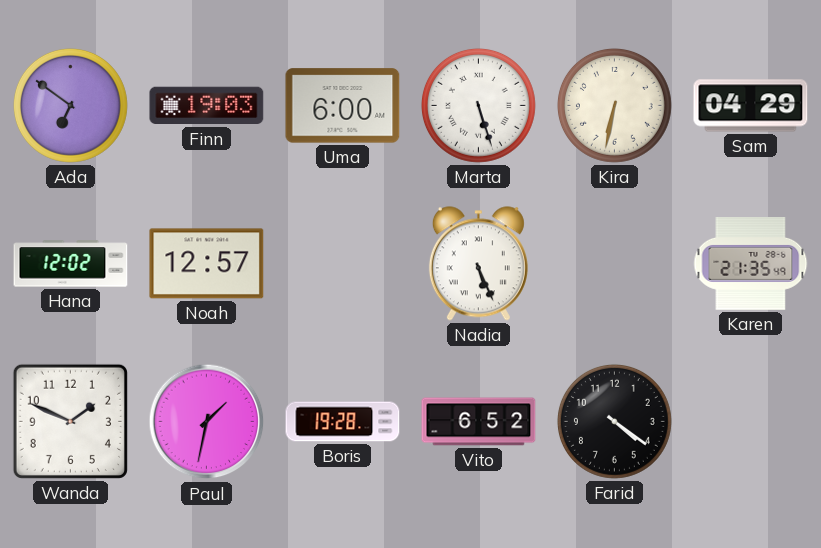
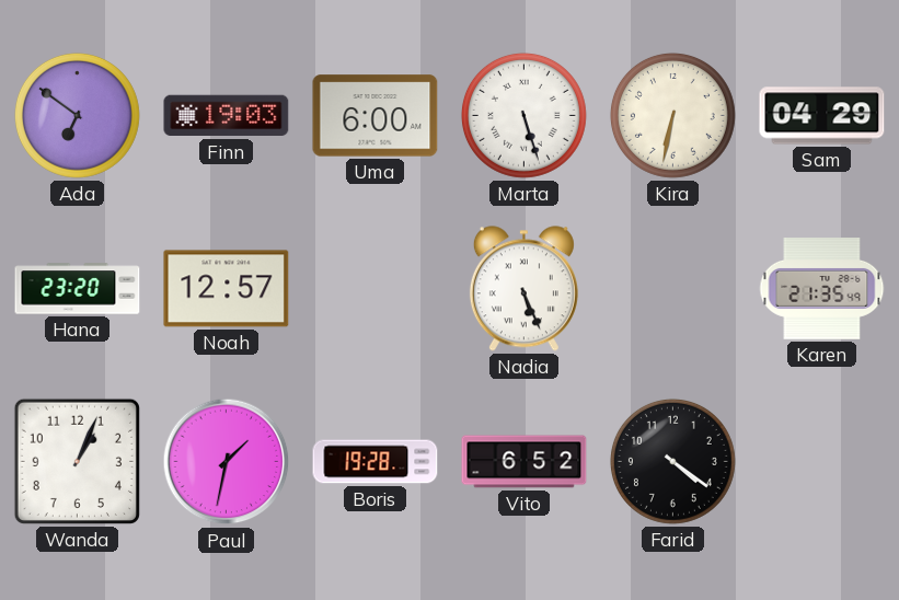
Hana: 12:02 -> 23:20
Wanda: 1:49 -> 1:04
